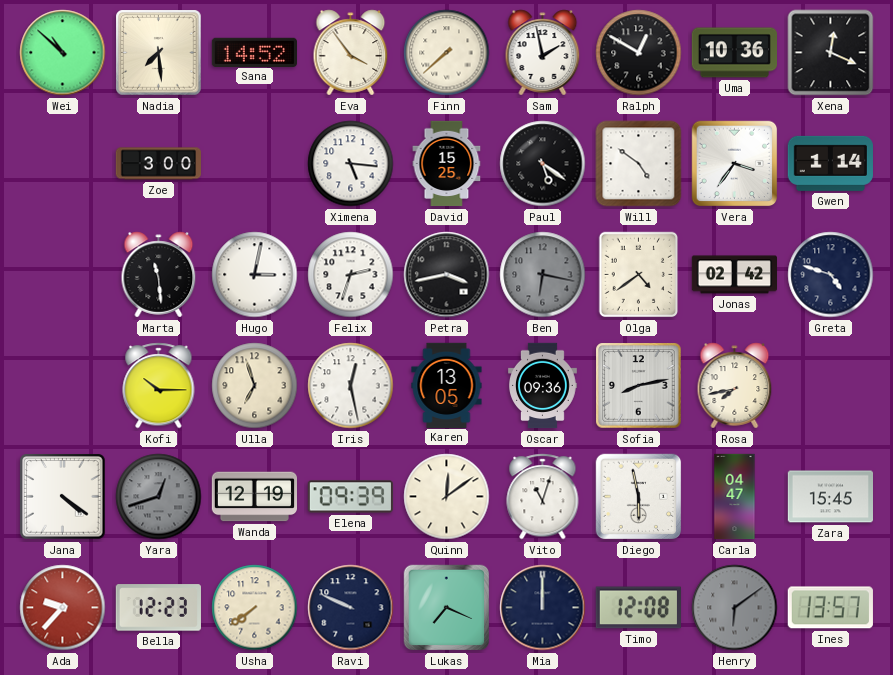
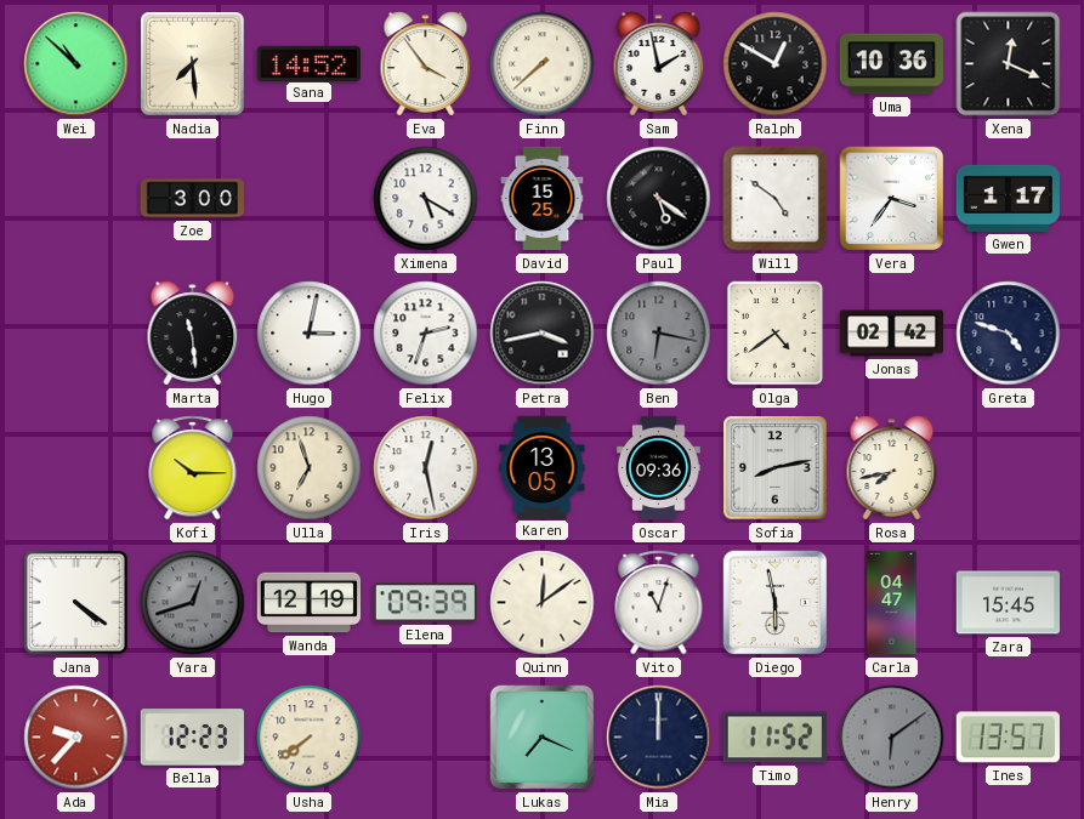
Ximena: 5:16 -> 5:20
Gwen: 1:14 -> 1:17
Ravi: 9:49 -> none
Timo: 12:08 -> 11:52
